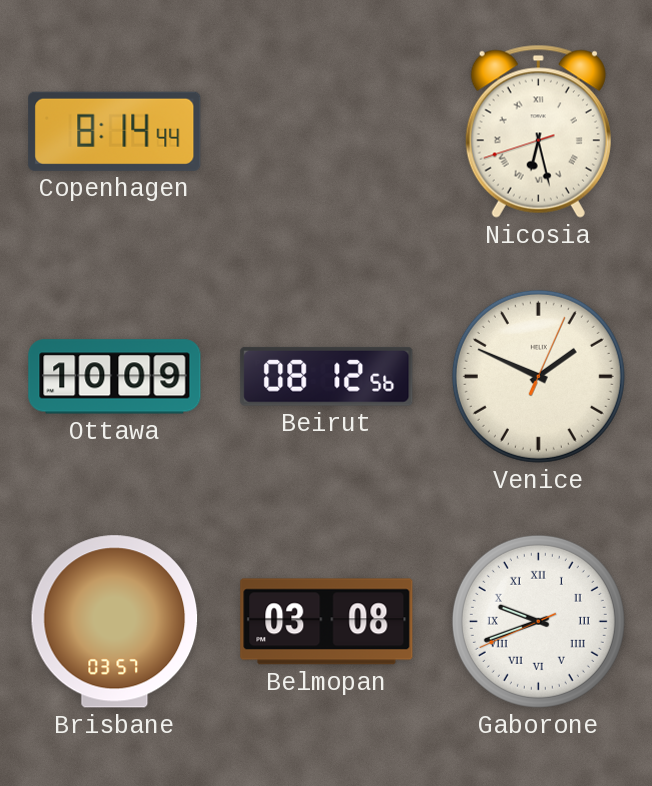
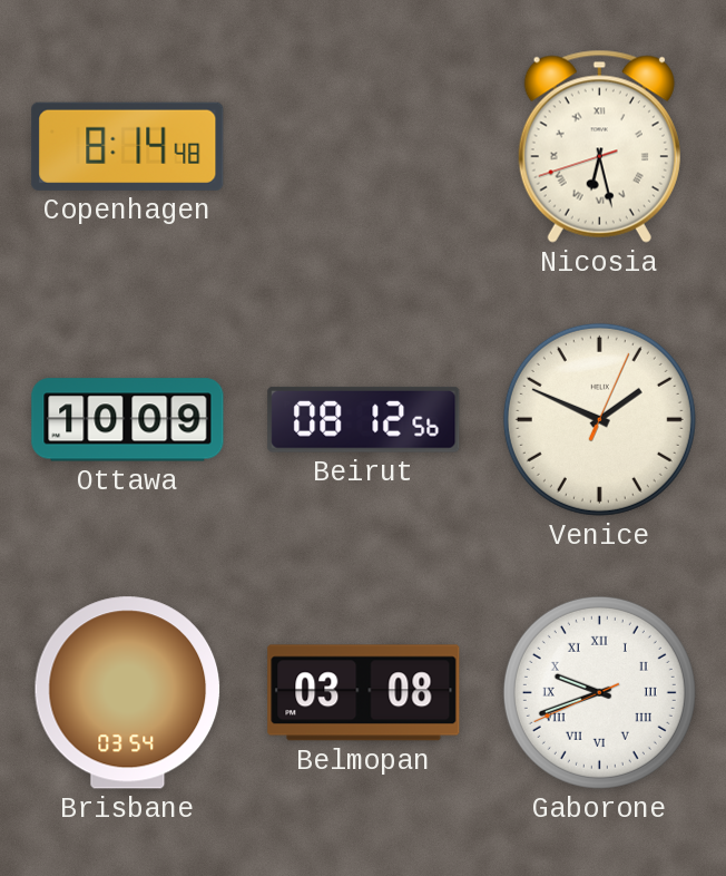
Copenhagen: 8:14:44 -> 8:14:48
Brisbane: 03:57 -> 03:54
